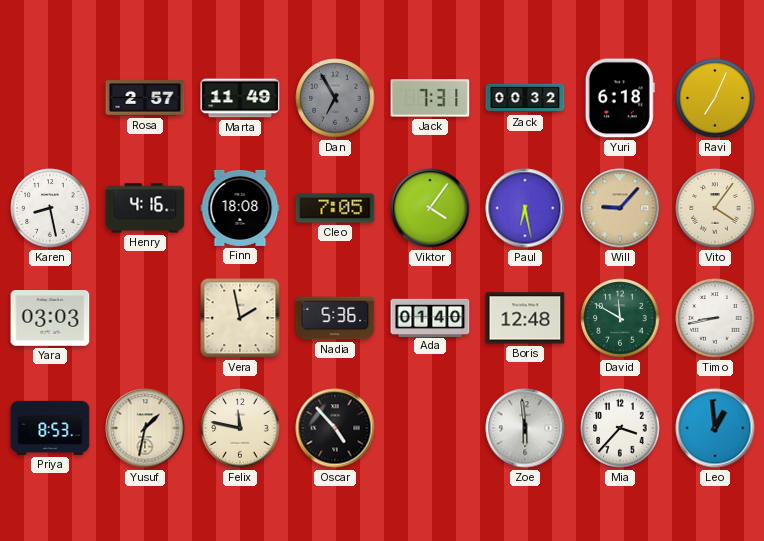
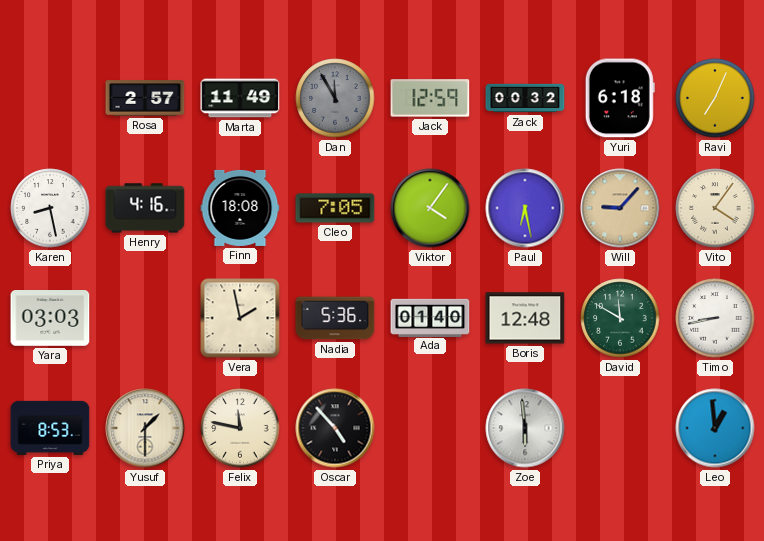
Dan: 6:55 -> 11:55
Jack: 7:31 -> 12:59
Yusuf: 1:32 -> 1:30
Mia: 3:37 -> none
